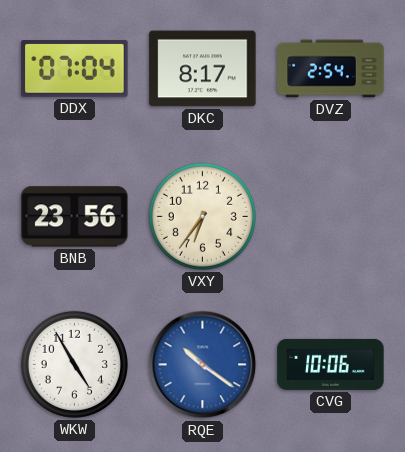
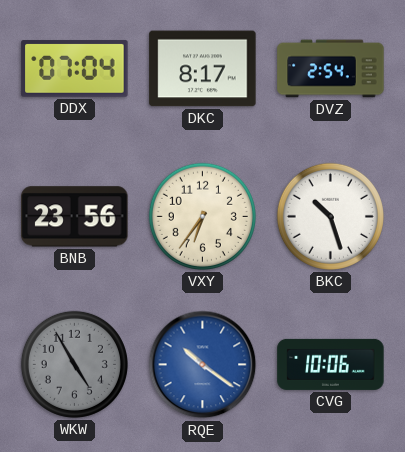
BKC: none -> 10:27
WKW dial: white -> grey
